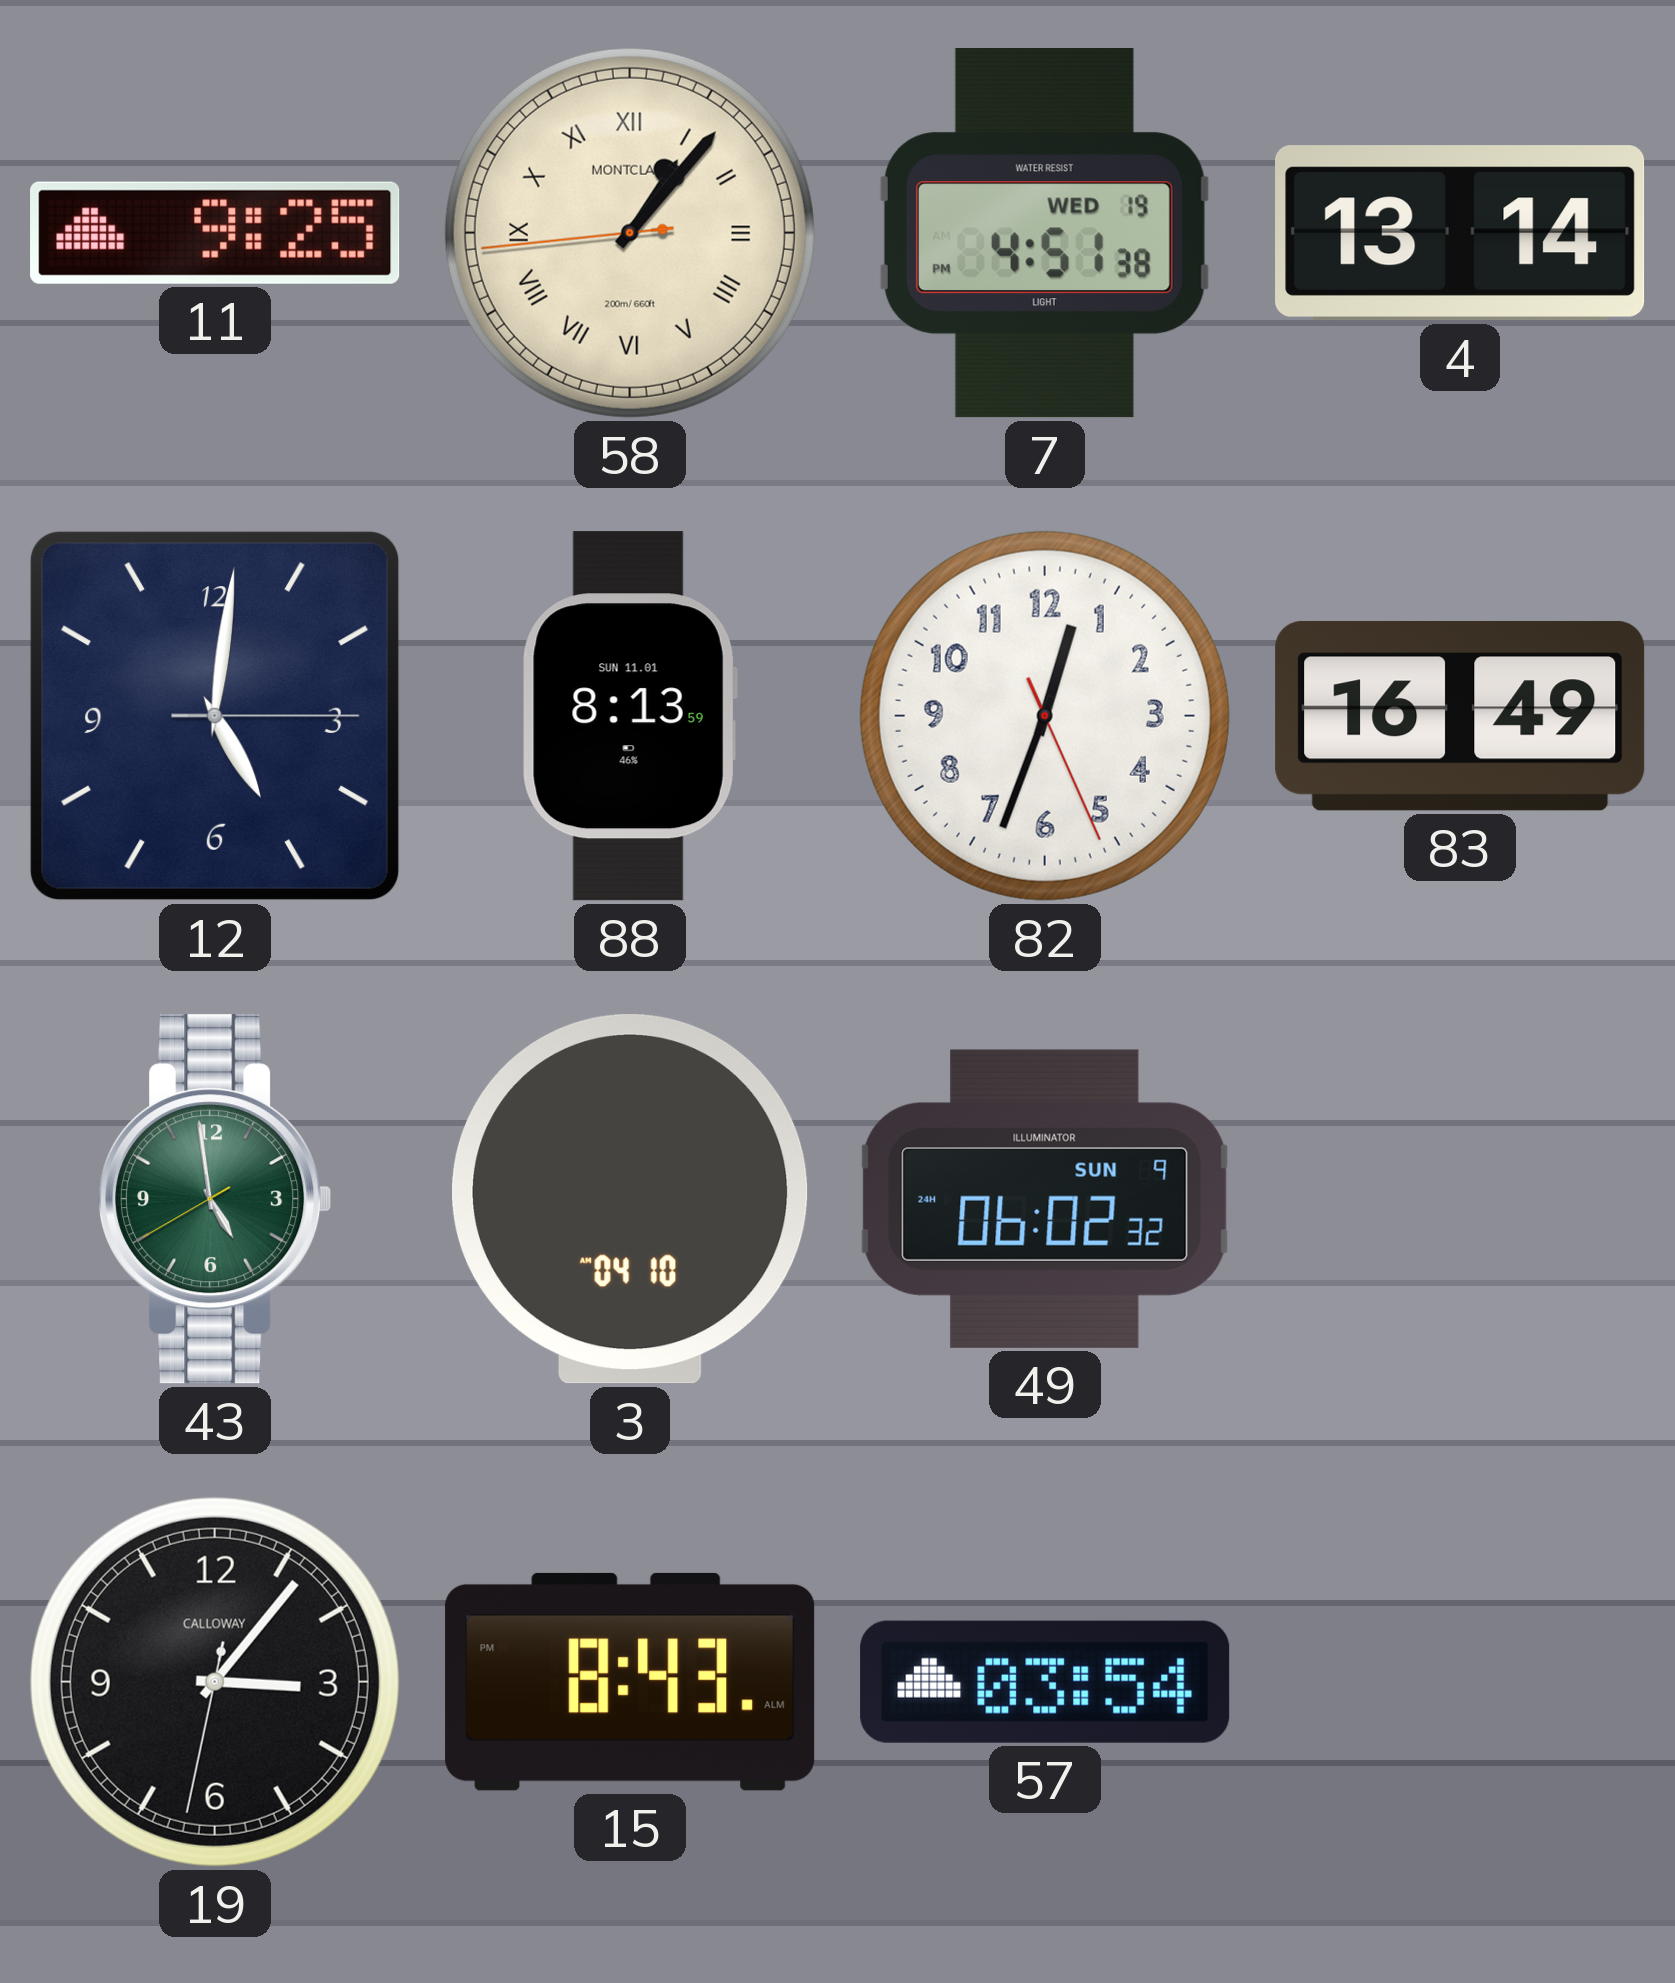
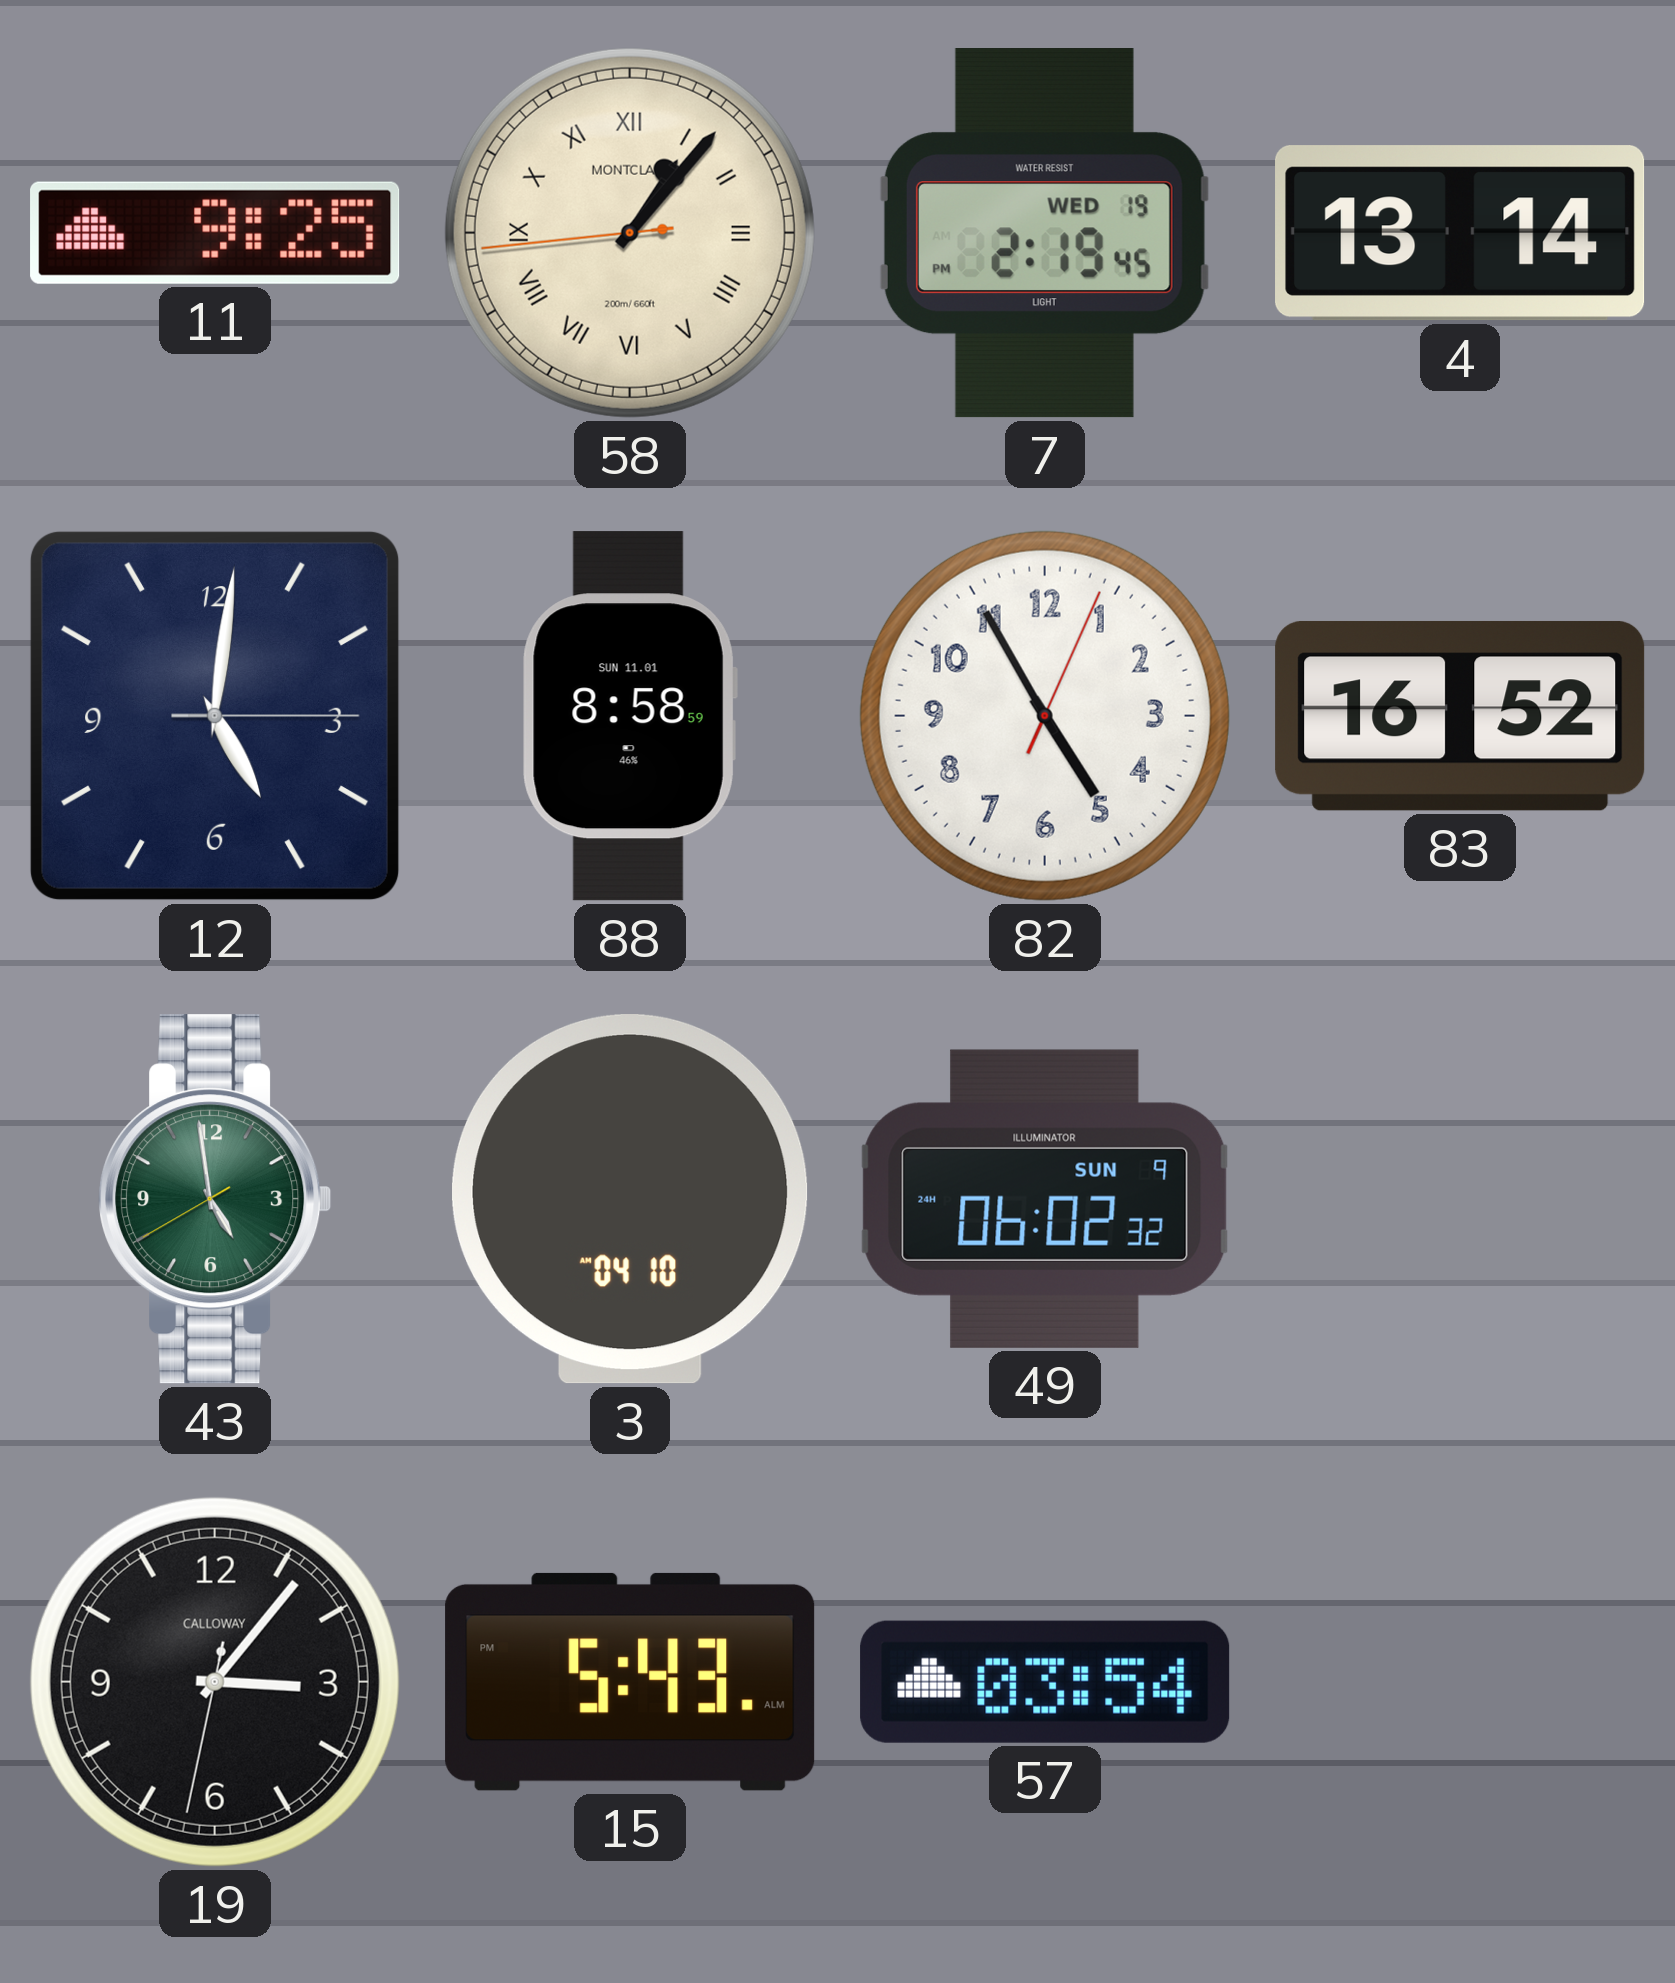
7: 4:51 -> 2:19
88: 8:13 -> 8:58
82: 12:33 -> 4:55
83: 16:49 -> 16:52
15: 8:43 -> 5:43
